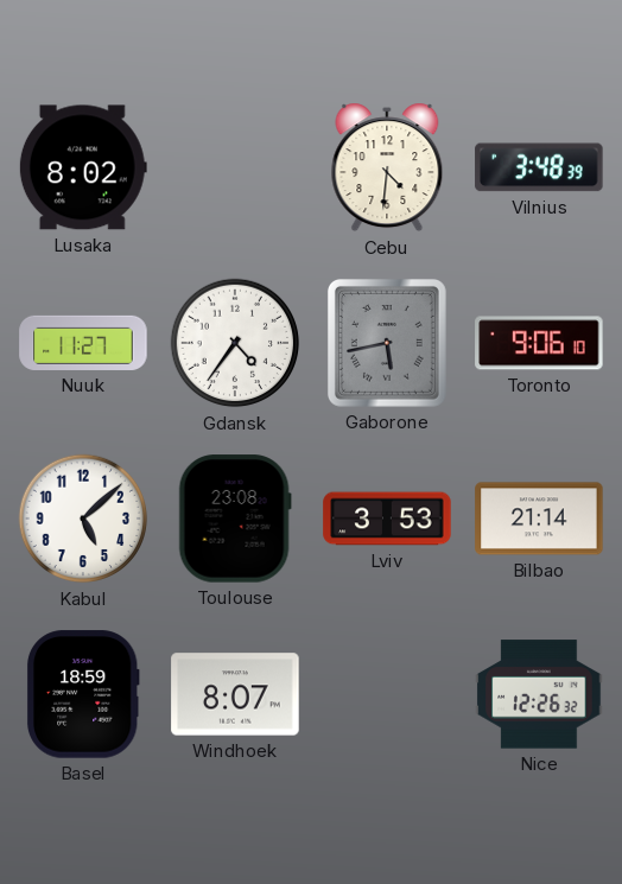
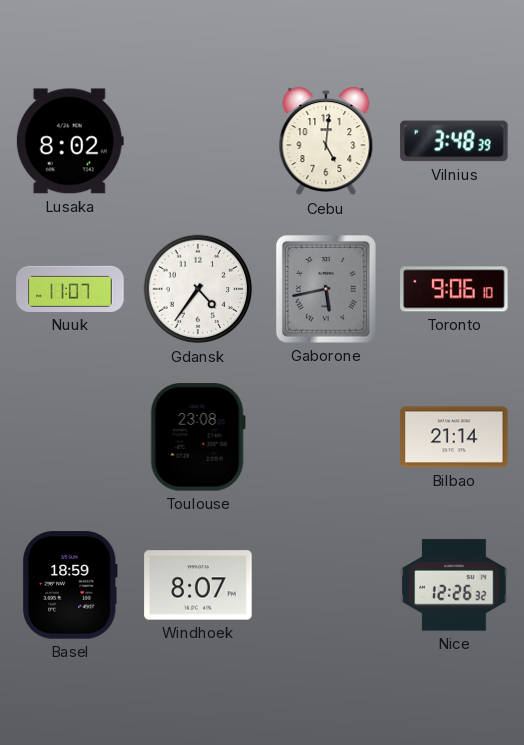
Cebu: 4:31 -> 5:01
Nuuk: 11:27 -> 11:07
Kabul: 5:08 -> none
Lviv: 3:53 -> none
